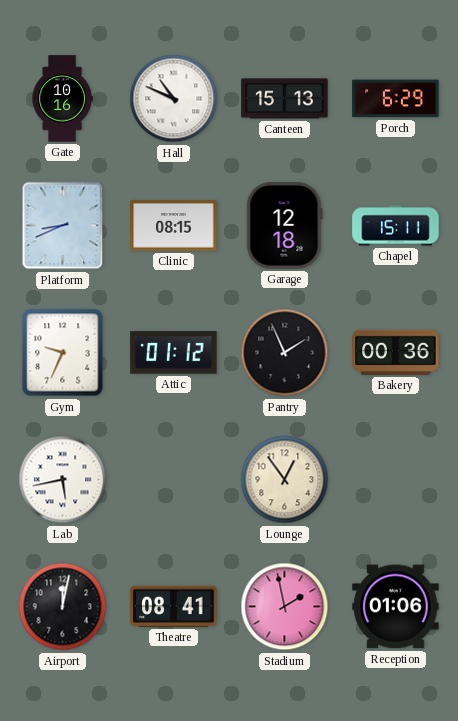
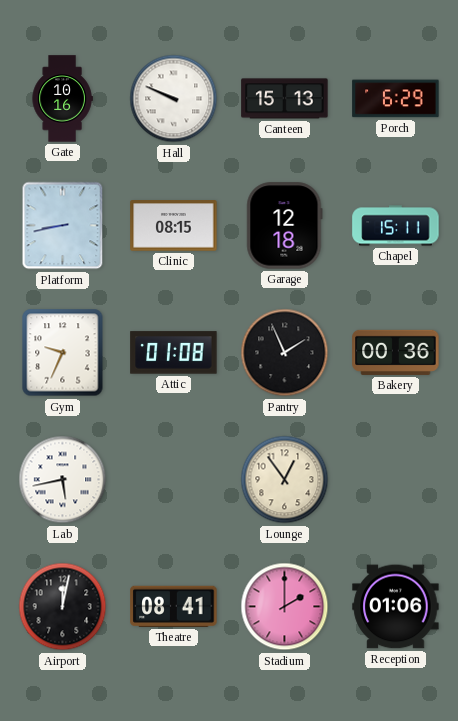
Hall: 10:49 -> 9:49
Platform: 8:41 -> 8:43
Attic: 01:12 -> 01:08
Stadium: 1:58 -> 2:00
